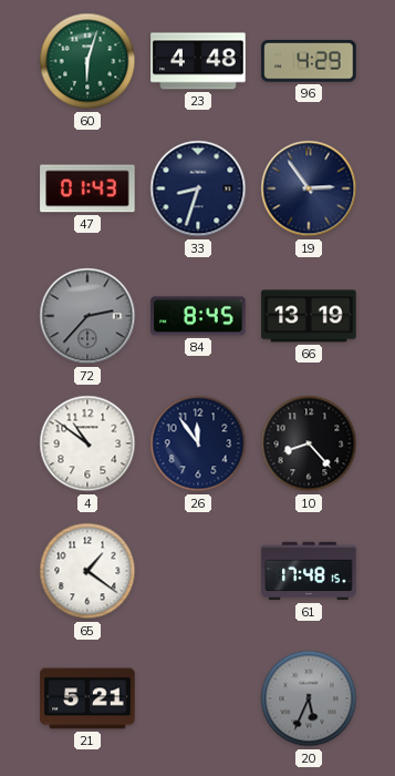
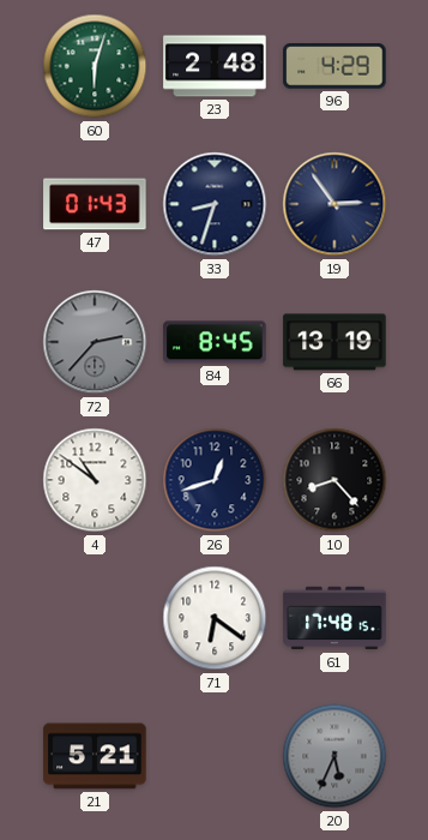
23: 4:48 -> 2:48
26: 11:54 -> 12:42
65: 1:21 -> none
71: none -> 6:21
